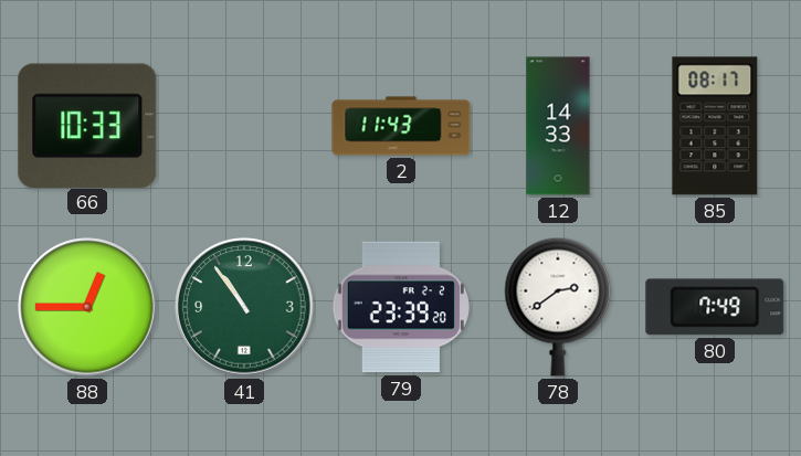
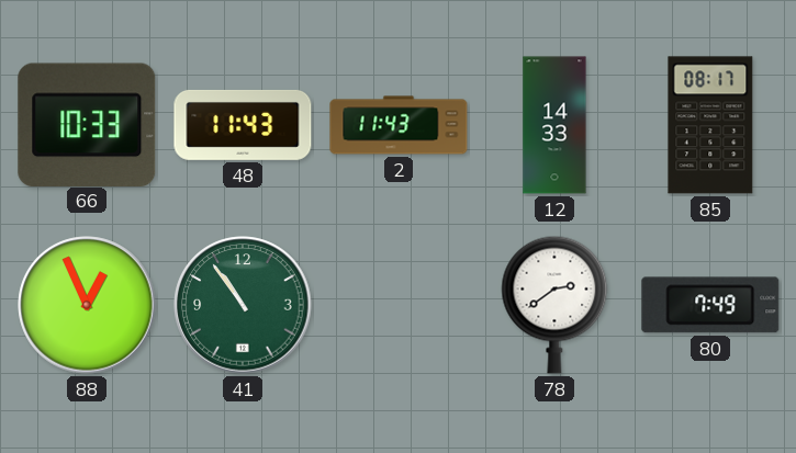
48: none -> 11:43
88: 12:45 -> 12:56
79: 23:39 -> none
